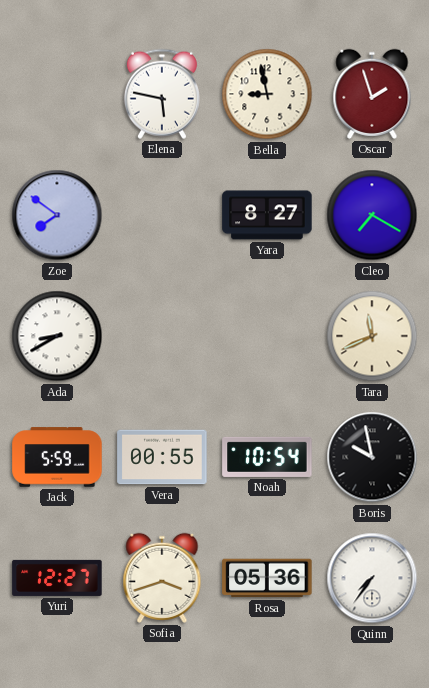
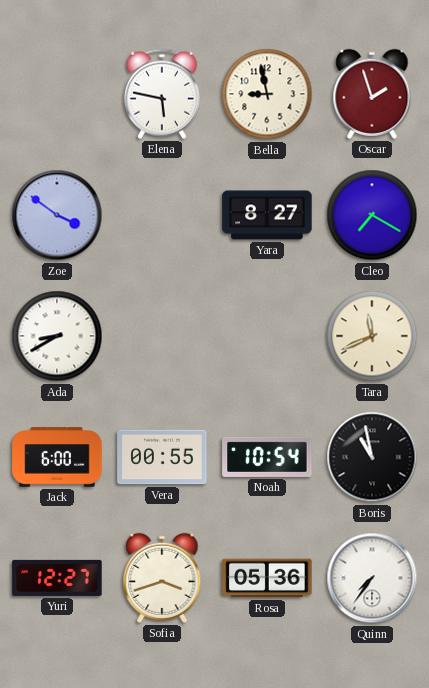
Zoe: 7:51 -> 3:51
Jack: 5:59 -> 6:00
Boris: 9:58 -> 10:58
